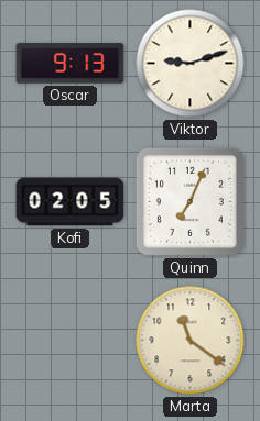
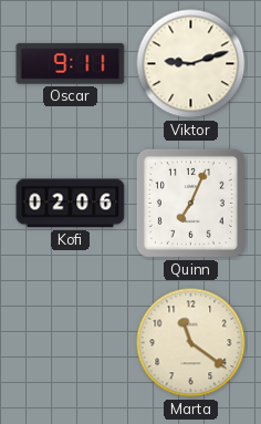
Oscar: 9:13 -> 9:11
Kofi: 02:05 -> 02:06
